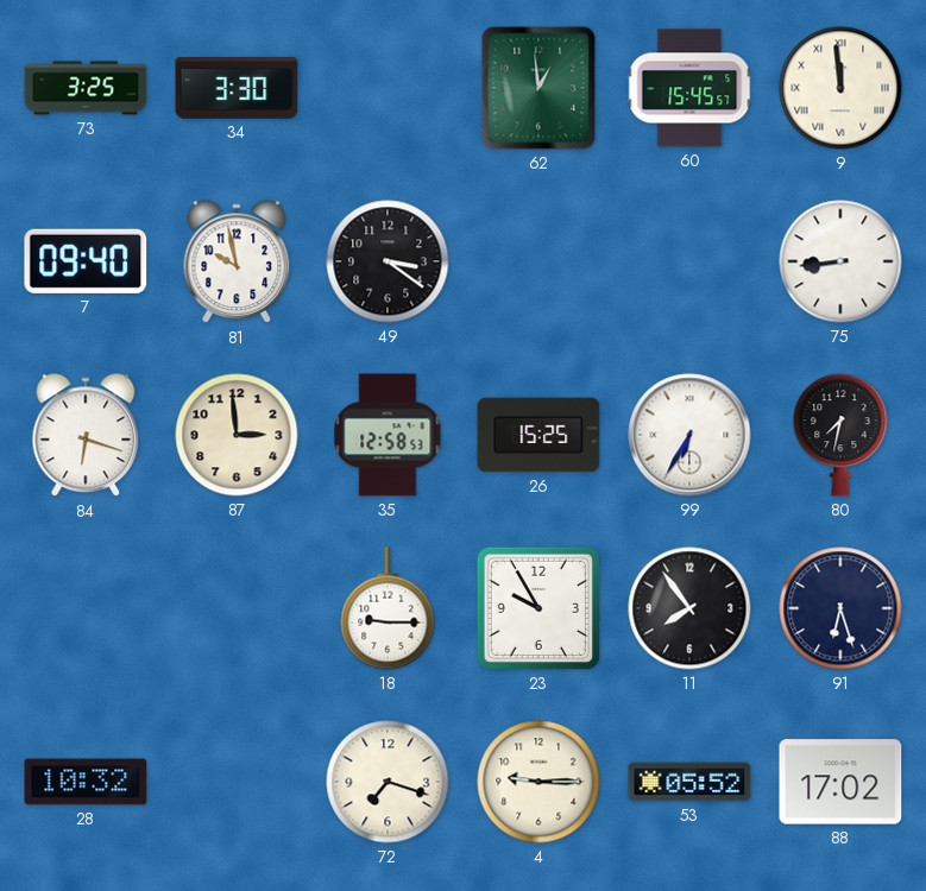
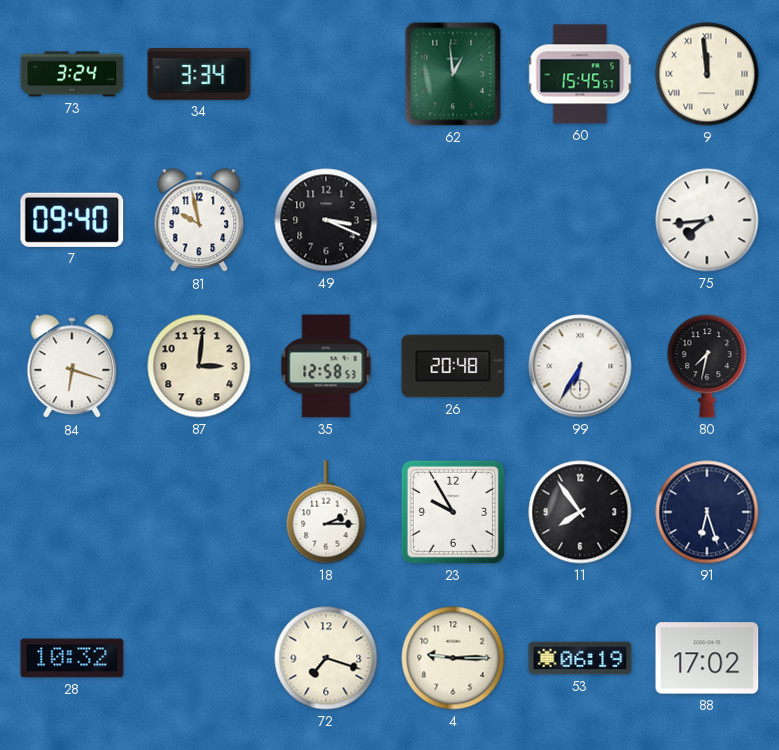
73: 3:25 -> 3:24
34: 3:30 -> 3:34
49: 3:21 -> 3:19
75: 8:44 -> 7:44
87: 2:59 -> 3:01
26: 15:25 -> 20:48
18: 9:15 -> 2:15
53: 05:52 -> 06:19
